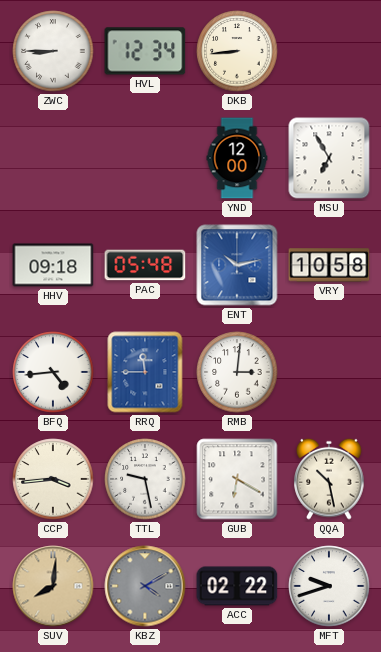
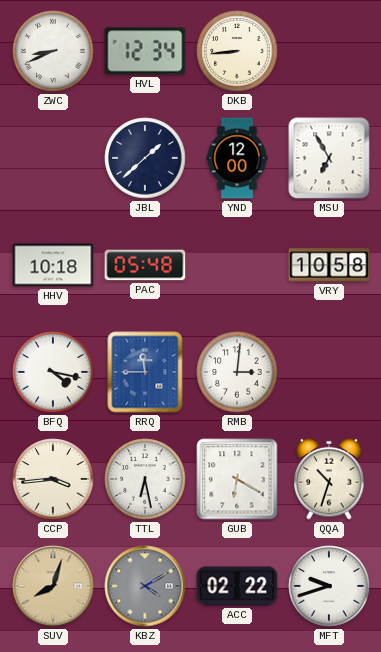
ZWC: 8:45 -> 8:41
JBL: none -> 1:38
HHV: 09:18 -> 10:18
ENT: 10:13 -> none
BFQ: 4:44 -> 4:17
TTL: 9:28 -> 6:28
QQA: 10:28 -> 10:33
SUV: 8:01 -> 8:03
